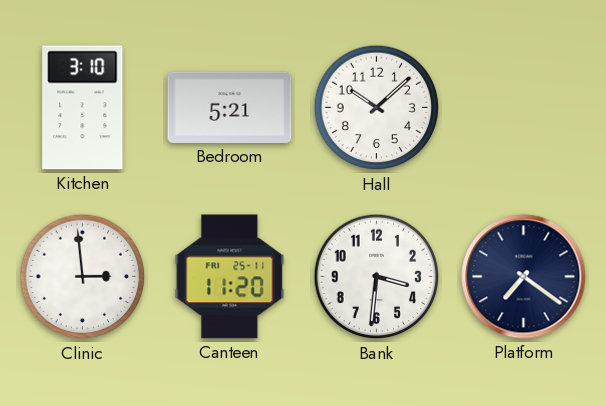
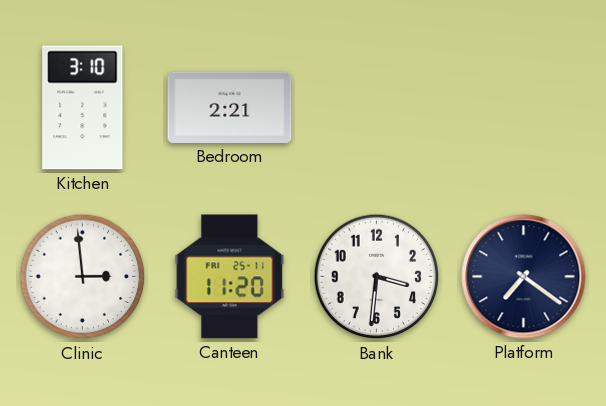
Bedroom: 5:21 -> 2:21
Hall: 10:08 -> none
